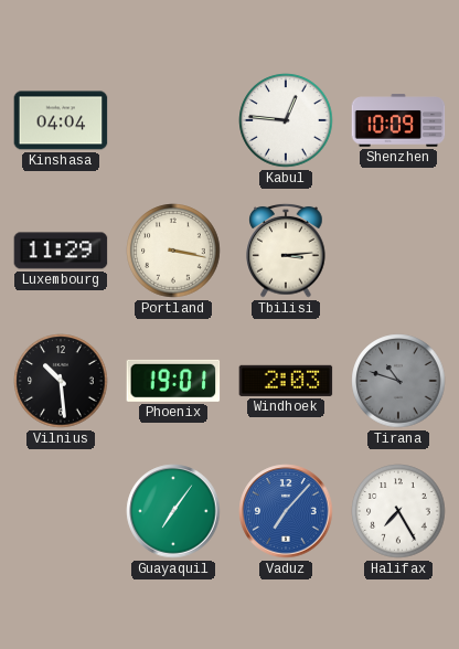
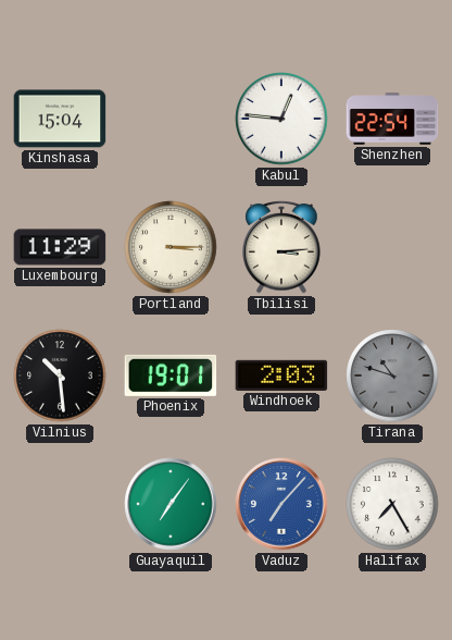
Kinshasa: 04:04 -> 15:04
Shenzhen: 10:09 -> 22:54
Portland: 3:17 -> 3:15
